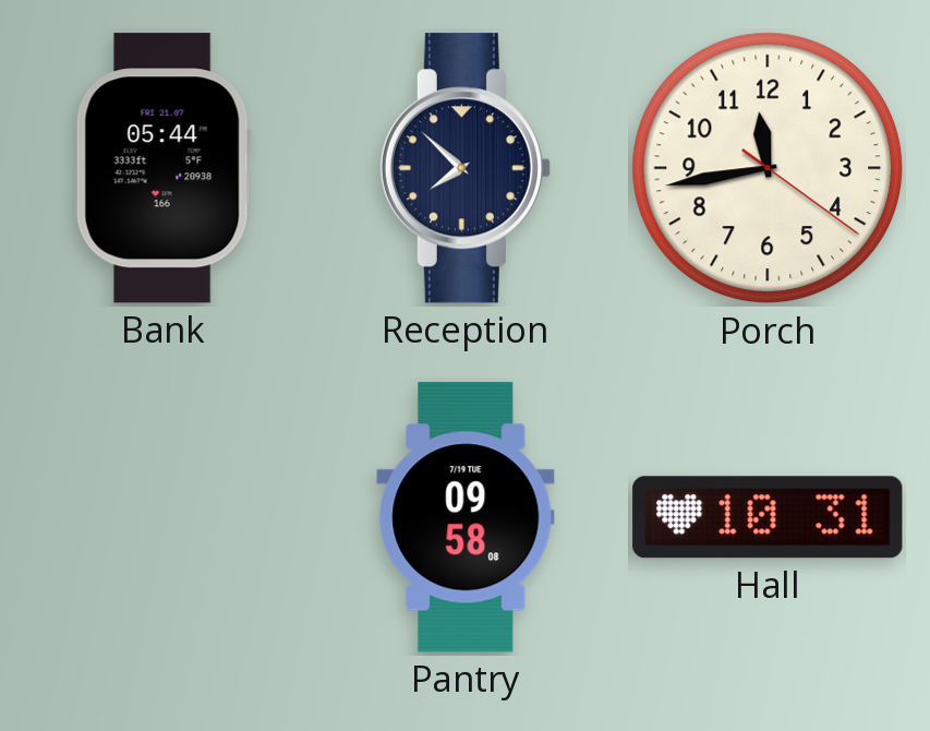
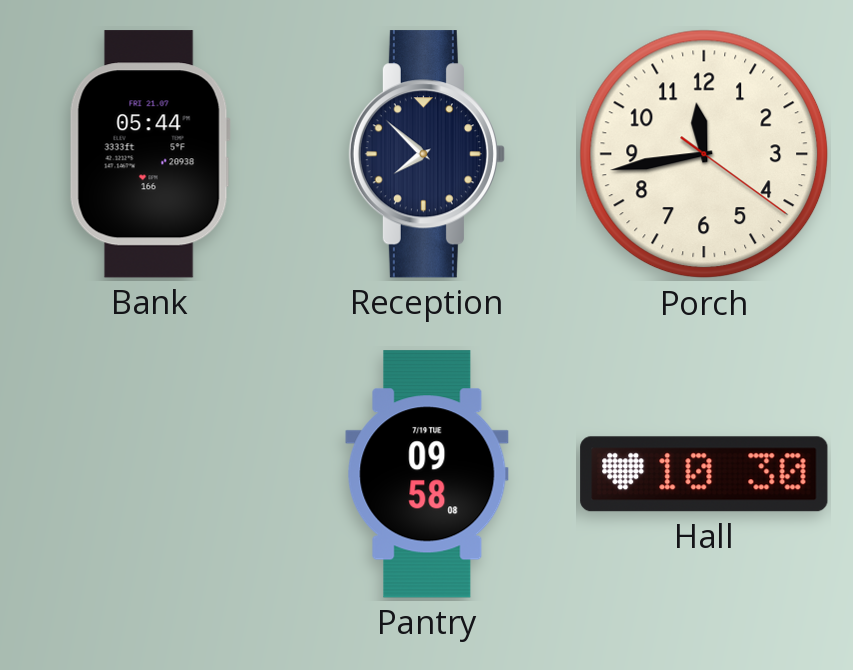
Hall: 10:31 -> 10:30
